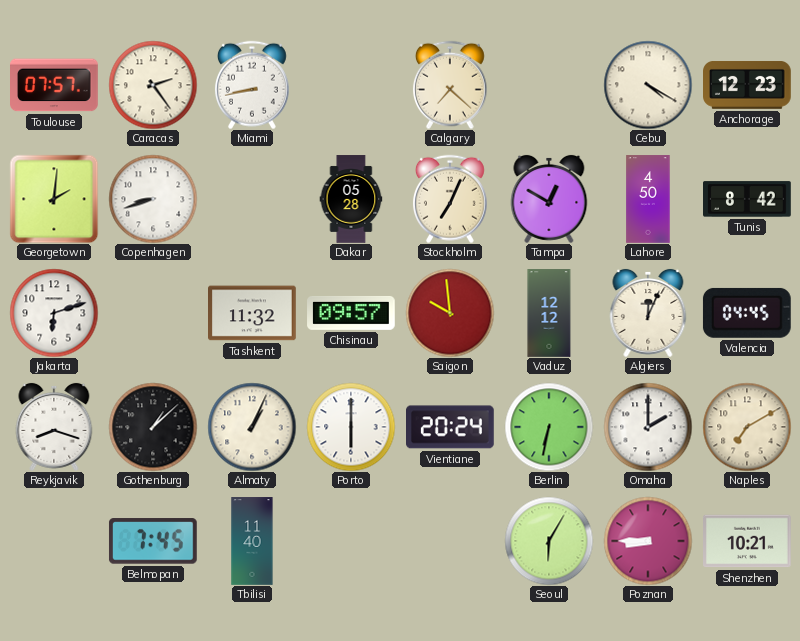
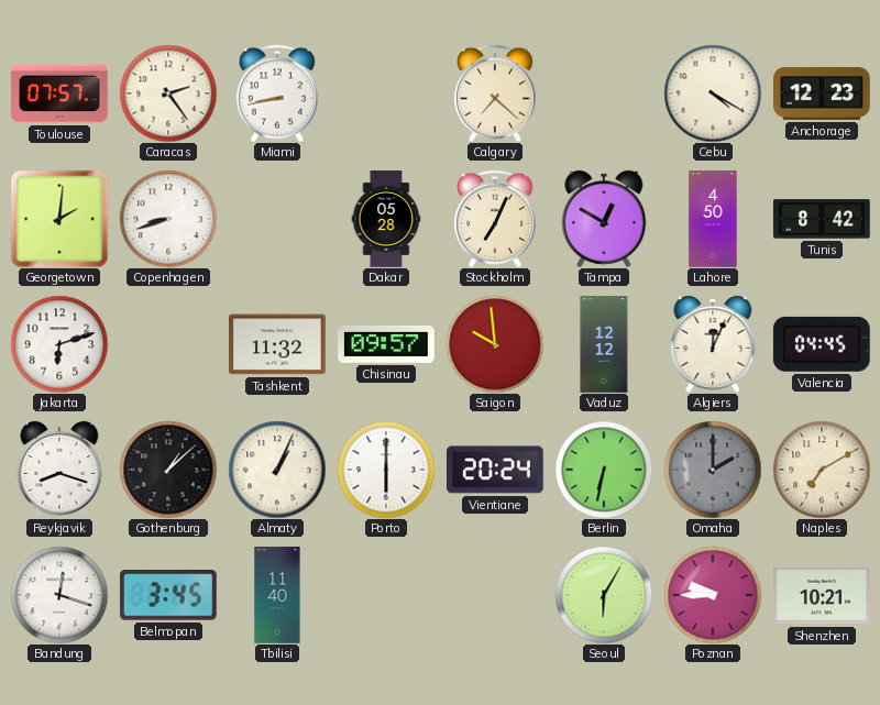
Omaha dial: white -> grey
Bandung: none -> 12:18
Belmopan: 7:45 -> 3:45
Poznan: 8:45 -> 9:45
